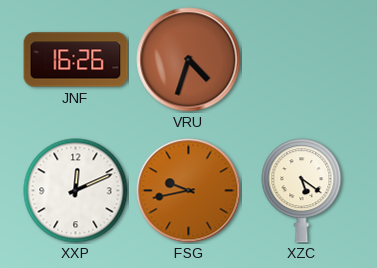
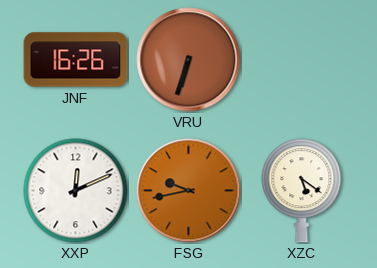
VRU: 4:33 -> 6:33
